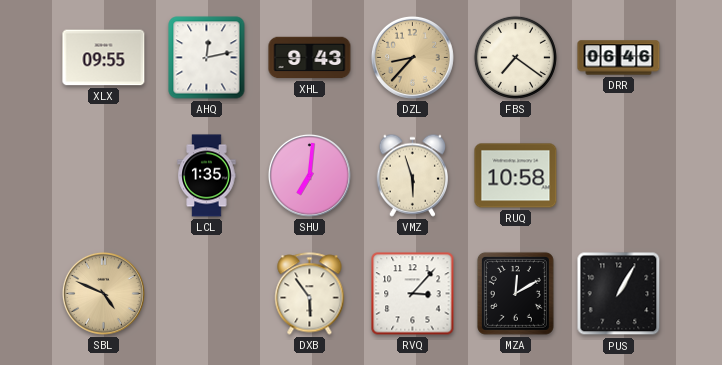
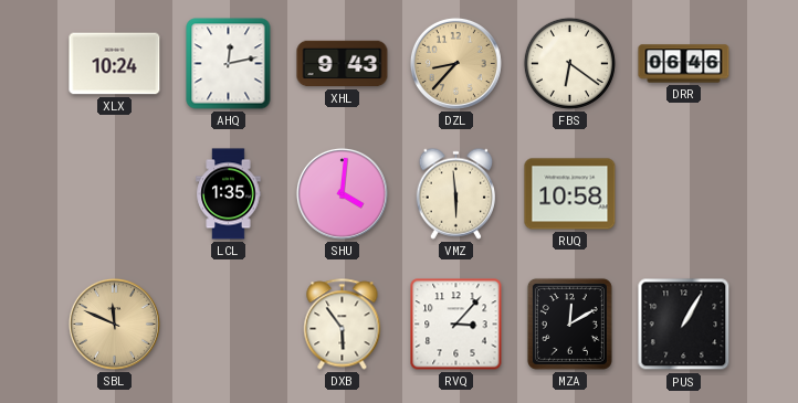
XLX: 09:55 -> 10:24
FBS: 7:21 -> 6:21
SHU: 7:01 -> 4:01
VMZ: 5:57 -> 5:59
SBL: 4:49 -> 11:49
